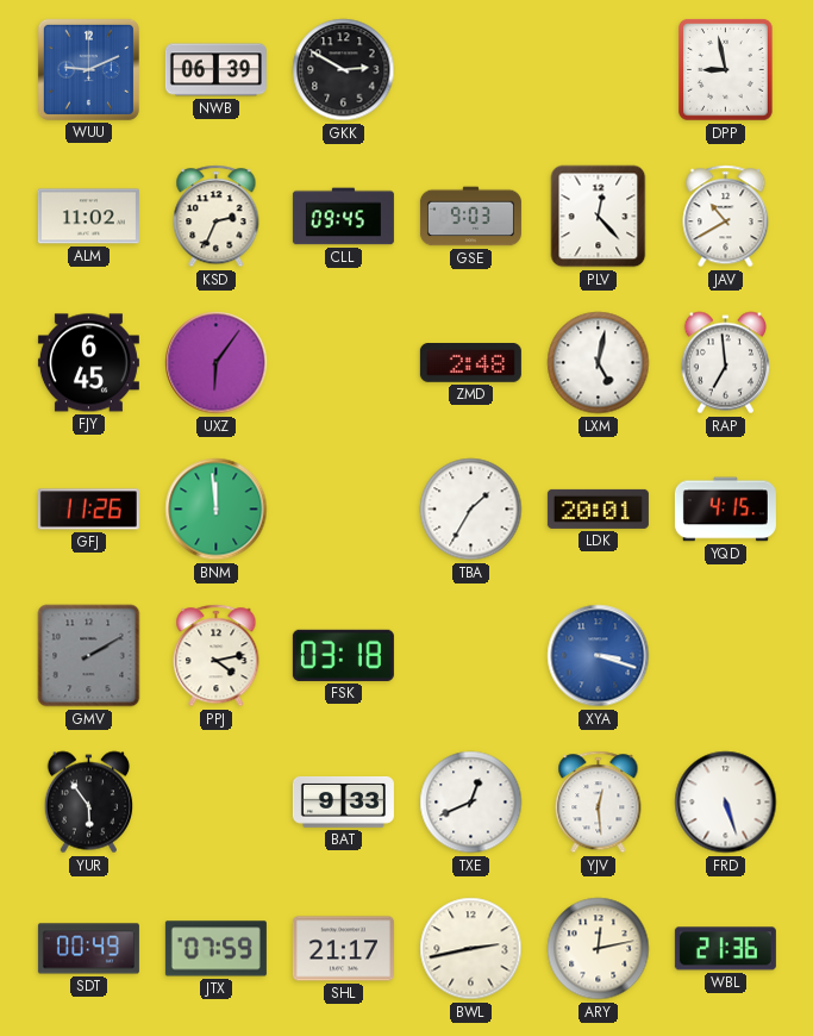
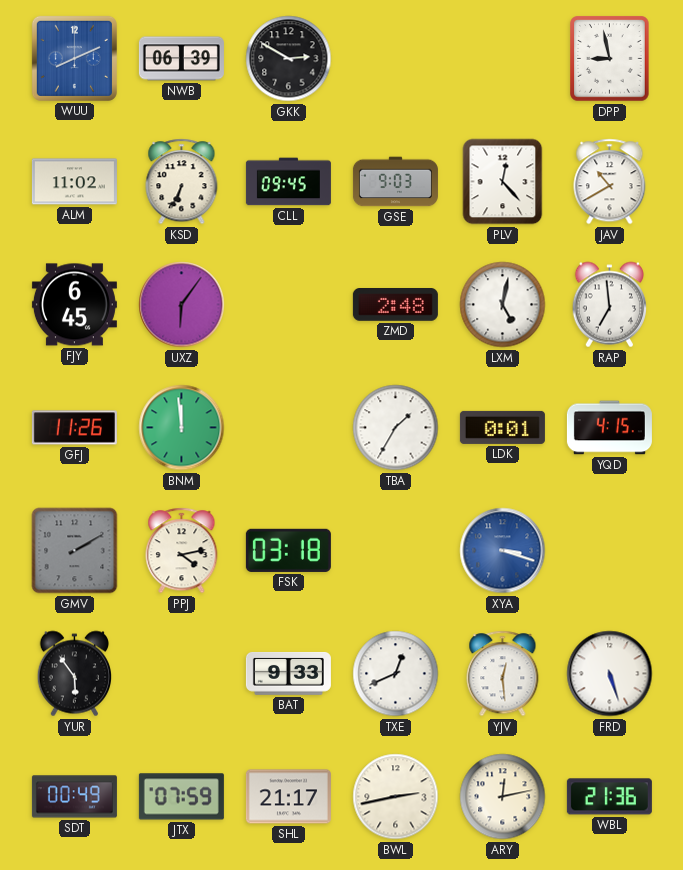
WUU: 9:11 -> 8:11
KSD: 2:34 -> 6:34
LDK: 20:01 -> 0:01
